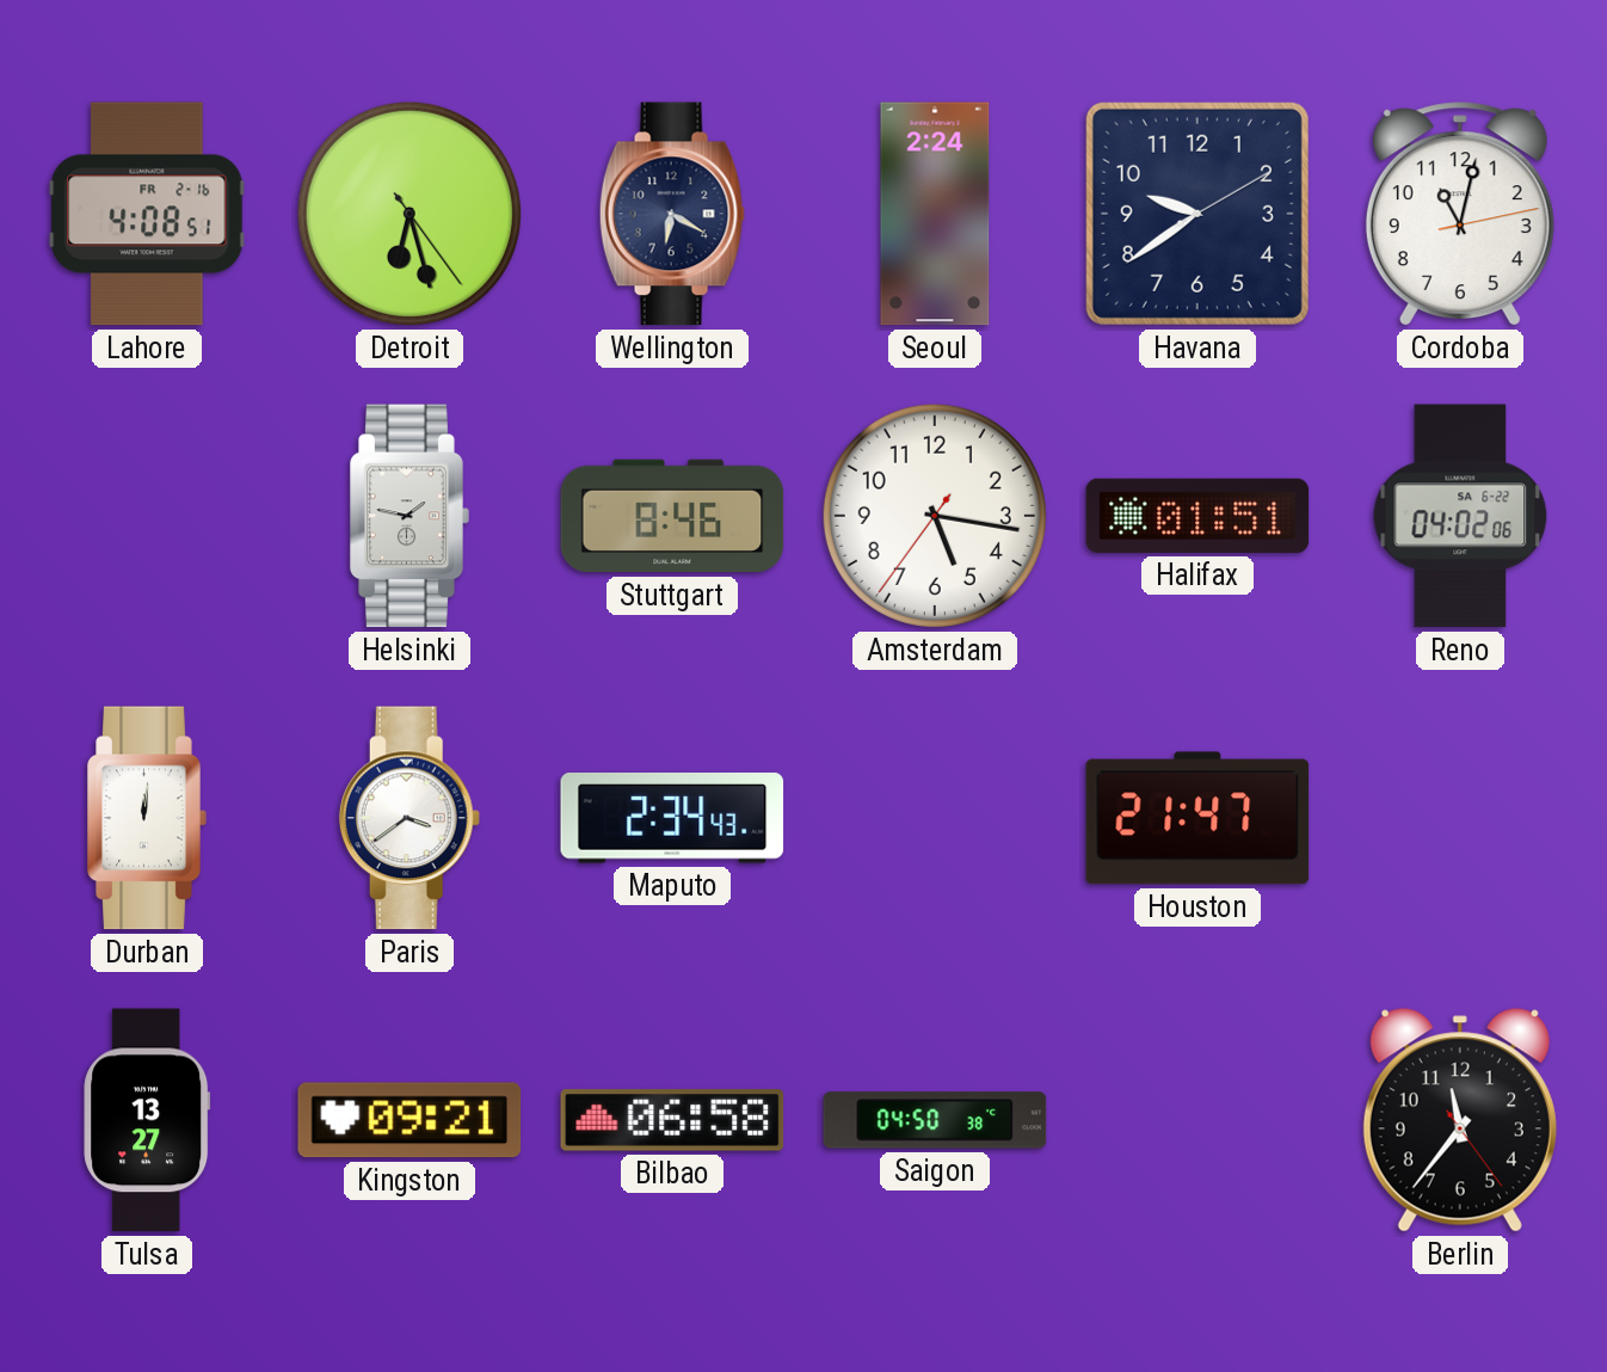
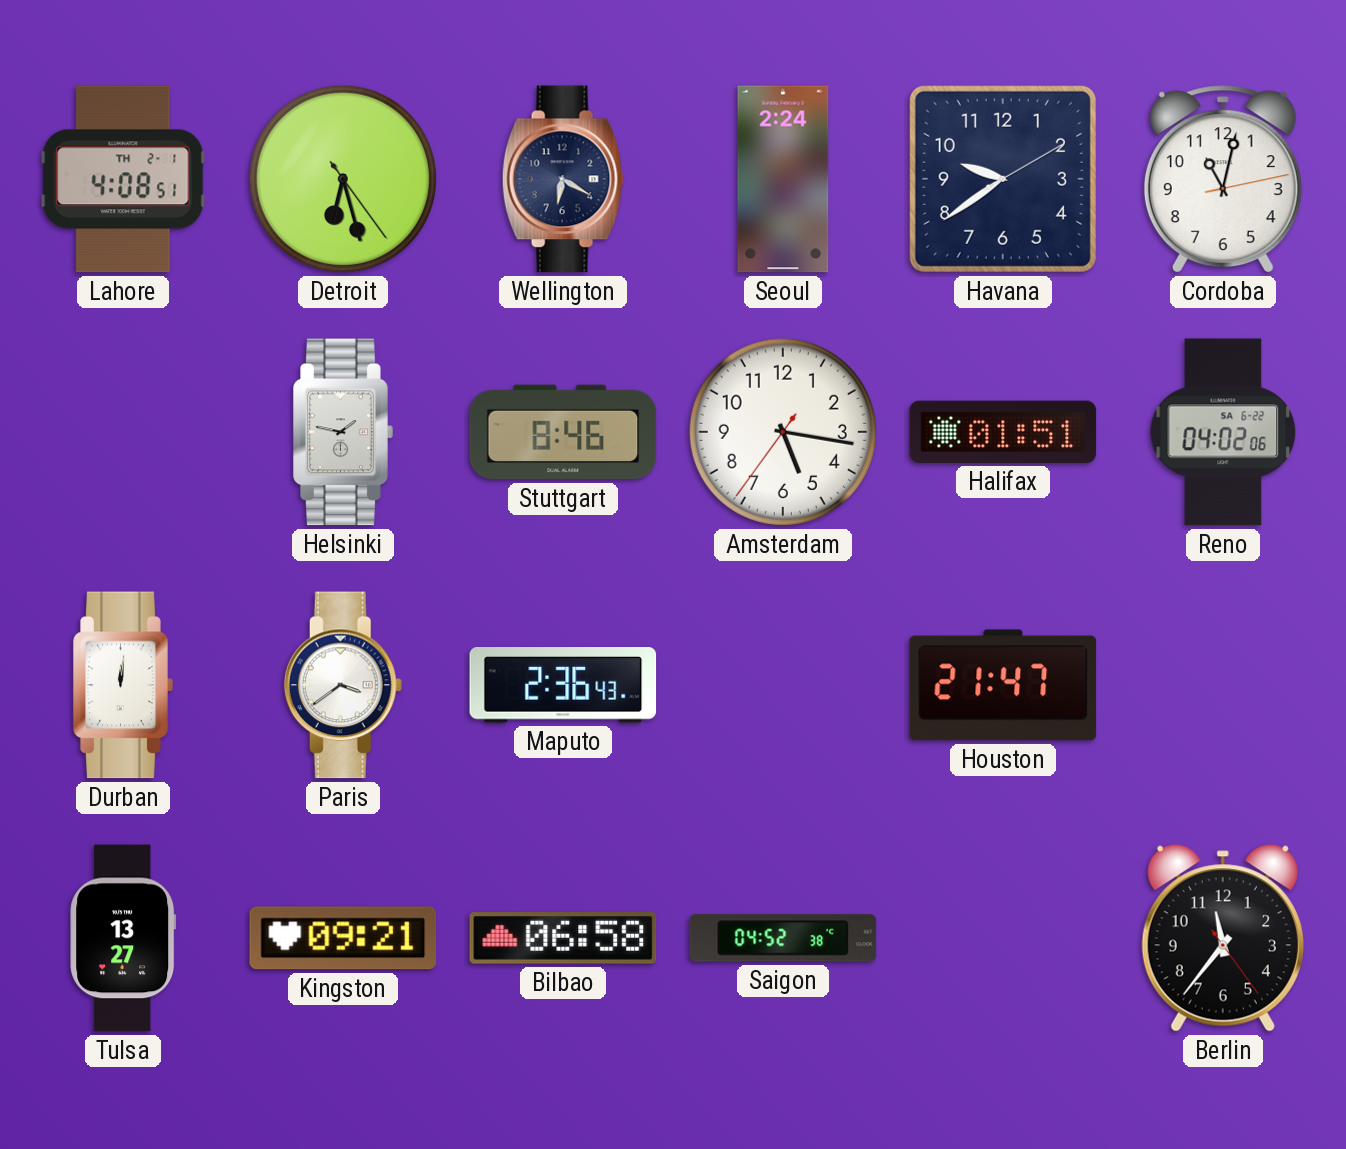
Lahore date: FR 2-16 -> TH 2-1
Maputo: 2:34 -> 2:36
Saigon: 04:50 -> 04:52
